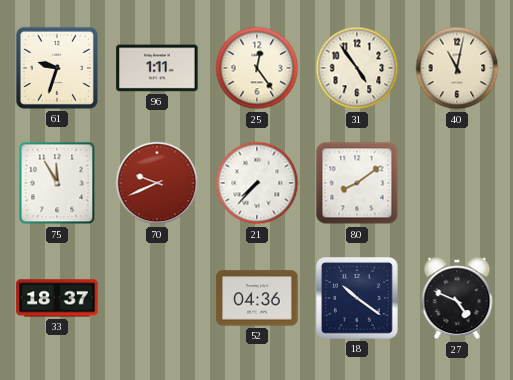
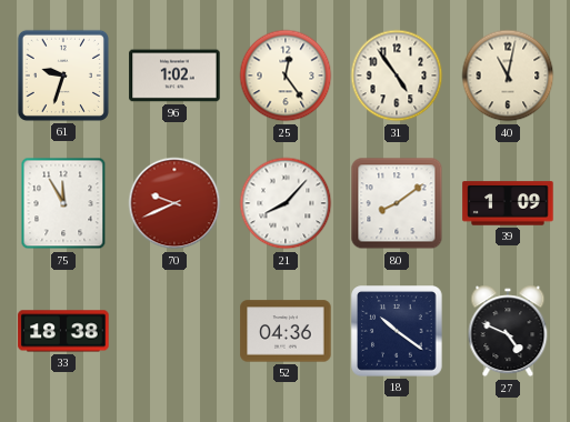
96: 1:11 -> 1:02
21: 7:37 -> 8:07
39: none -> 1:09
33: 18:37 -> 18:38
